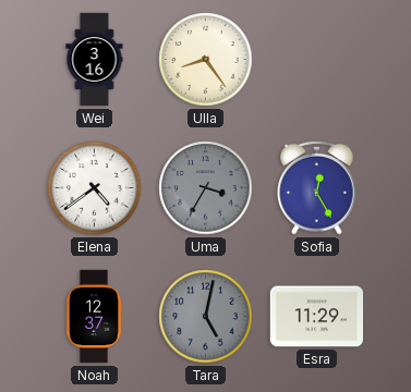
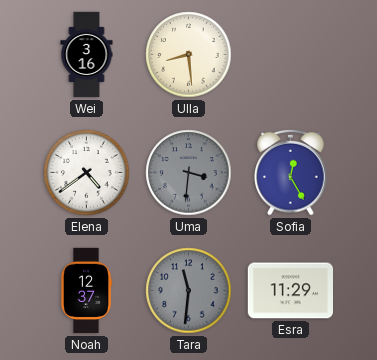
Ulla: 8:24 -> 8:29
Uma: 3:35 -> 3:31
Tara: 5:02 -> 11:31
